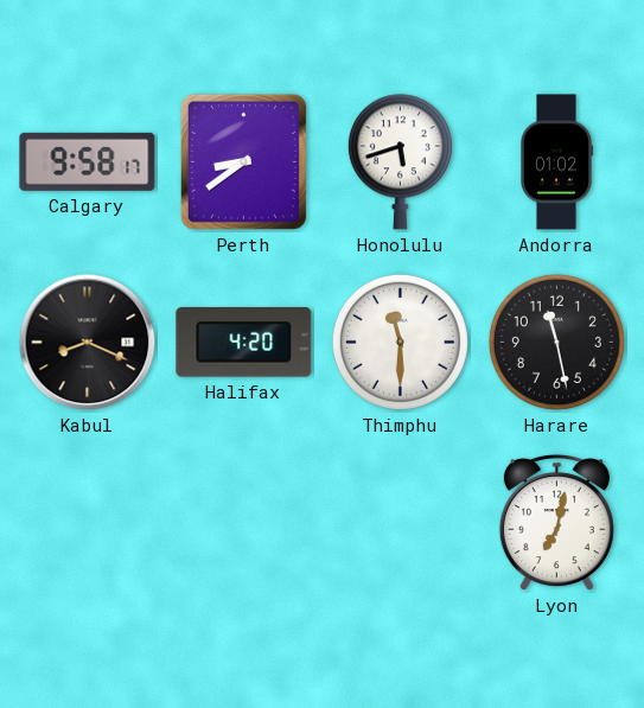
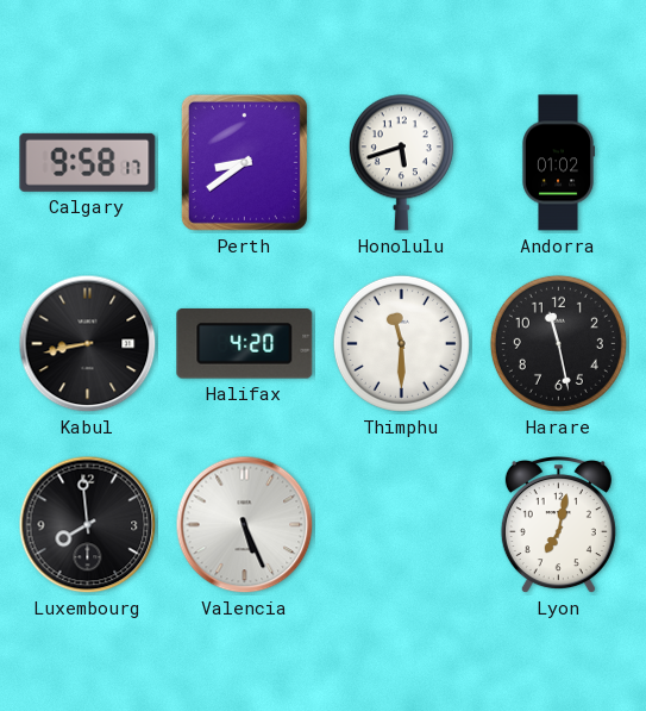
Kabul: 8:19 -> 8:43
Luxembourg: none -> 7:59
Valencia: none -> 5:26
